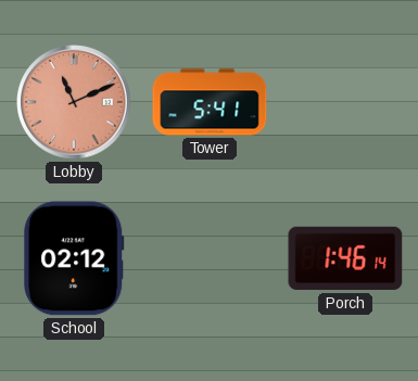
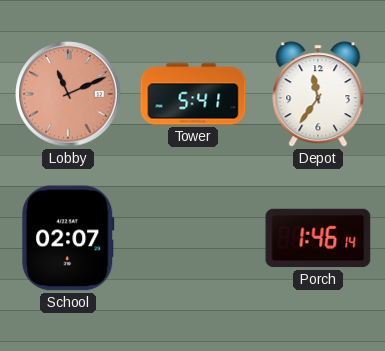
Depot: none -> 11:36
School: 02:12 -> 02:07
